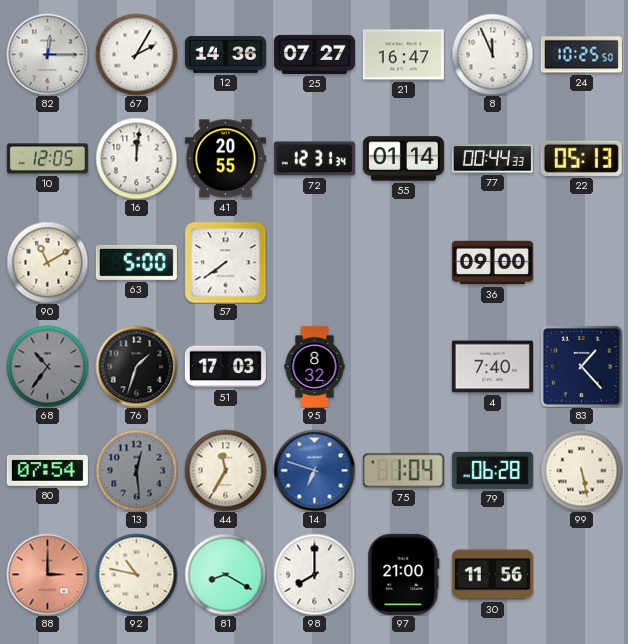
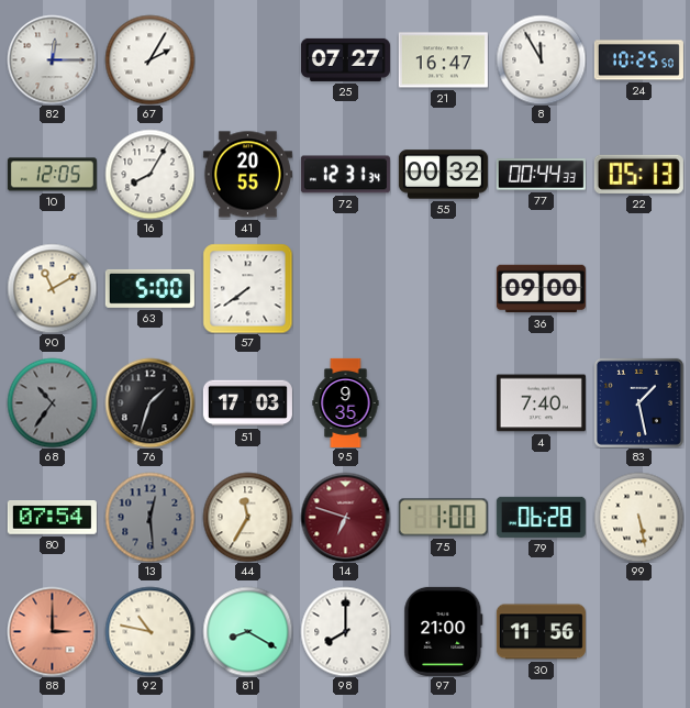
12: 14:36 -> none
8: 11:56 -> 11:55
16: 12:01 -> 8:05
55: 01:14 -> 00:32
95: 8:32 -> 9:35
83: 1:23 -> 1:28
14 dial: blue -> burgundy
75: 1:04 -> 1:00
